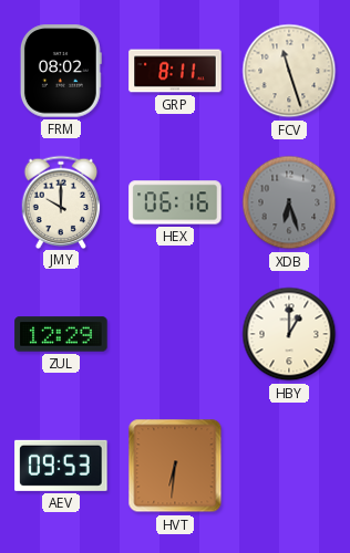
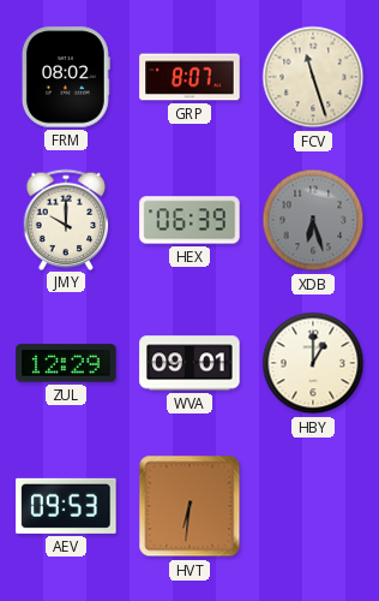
GRP: 8:11 -> 8:07
HEX: 06:16 -> 06:39
WVA: none -> 09:01
